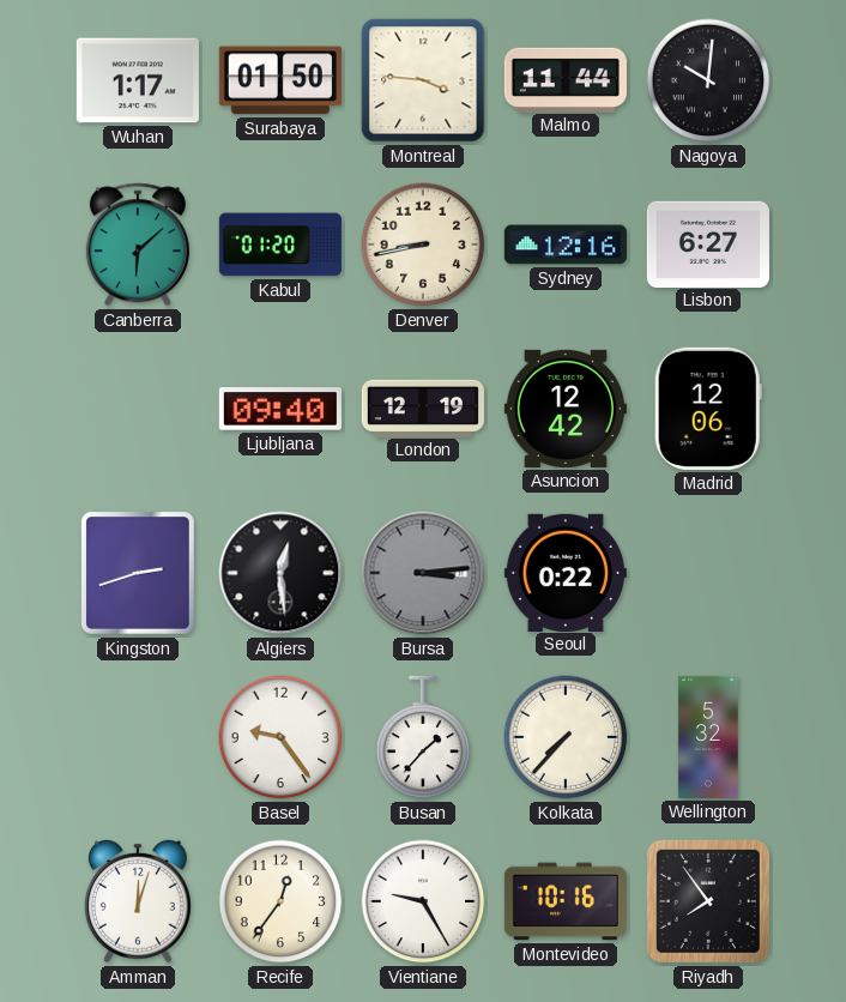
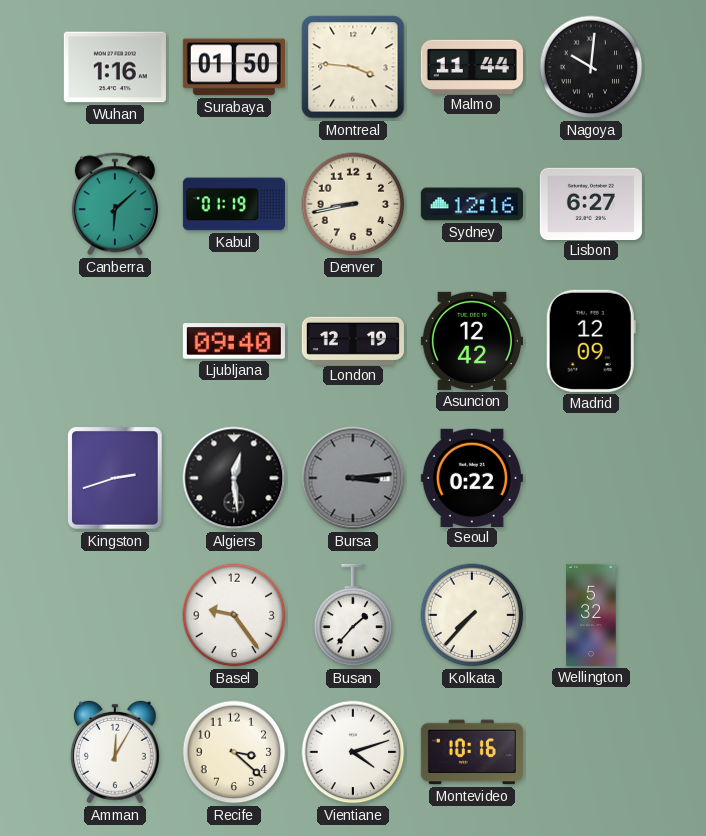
Wuhan: 1:17 -> 1:16
Kabul: 01:20 -> 01:19
Madrid: 12:06 -> 12:09
Amman: 12:03 -> 12:05
Recife: 12:36 -> 3:22
Vientiane: 9:25 -> 4:12
Riyadh: 7:54 -> none
